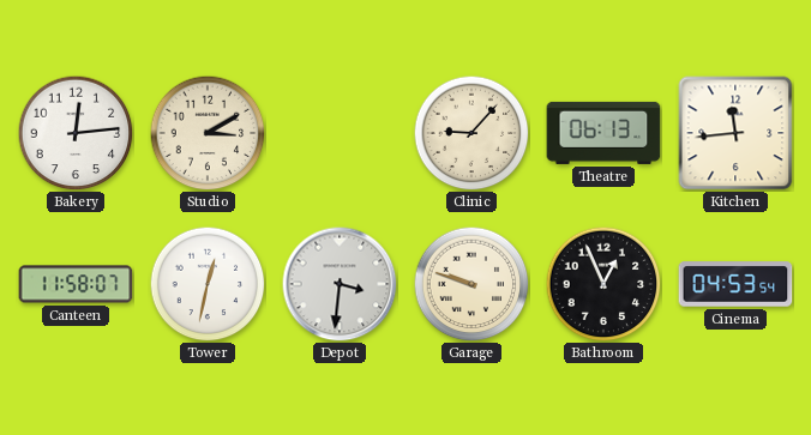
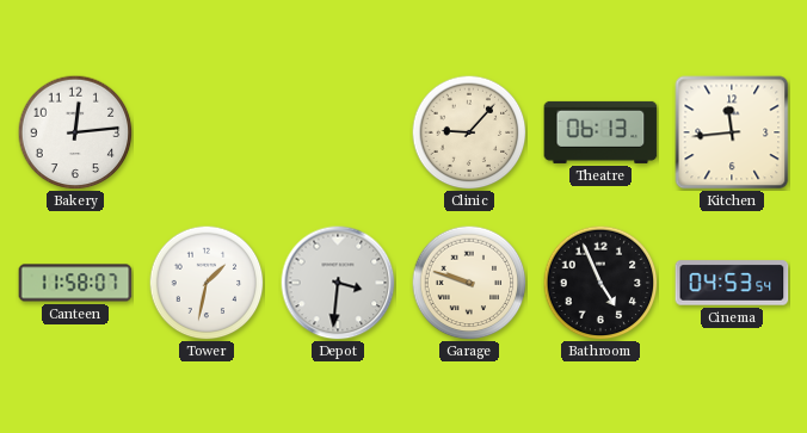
Studio: 3:10 -> none
Tower: 12:32 -> 1:32
Bathroom: 12:56 -> 4:56
